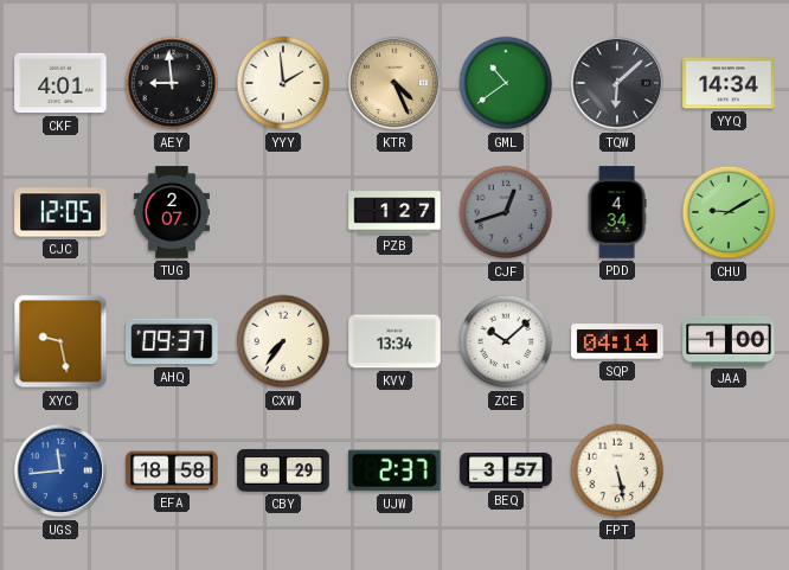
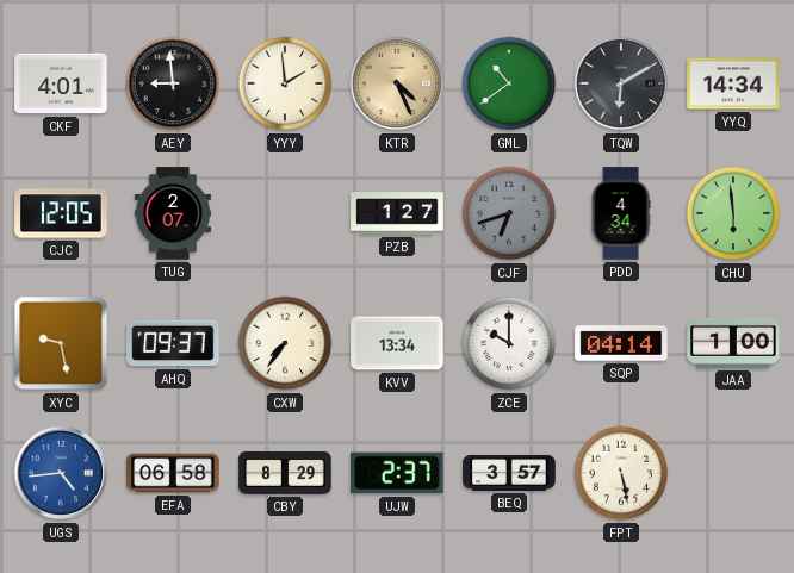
TQW: 6:08 -> 6:10
CJF: 12:42 -> 6:42
CHU: 9:10 -> 5:59
ZCE: 10:08 -> 10:00
UGS: 11:44 -> 4:44
EFA: 18:58 -> 06:58
